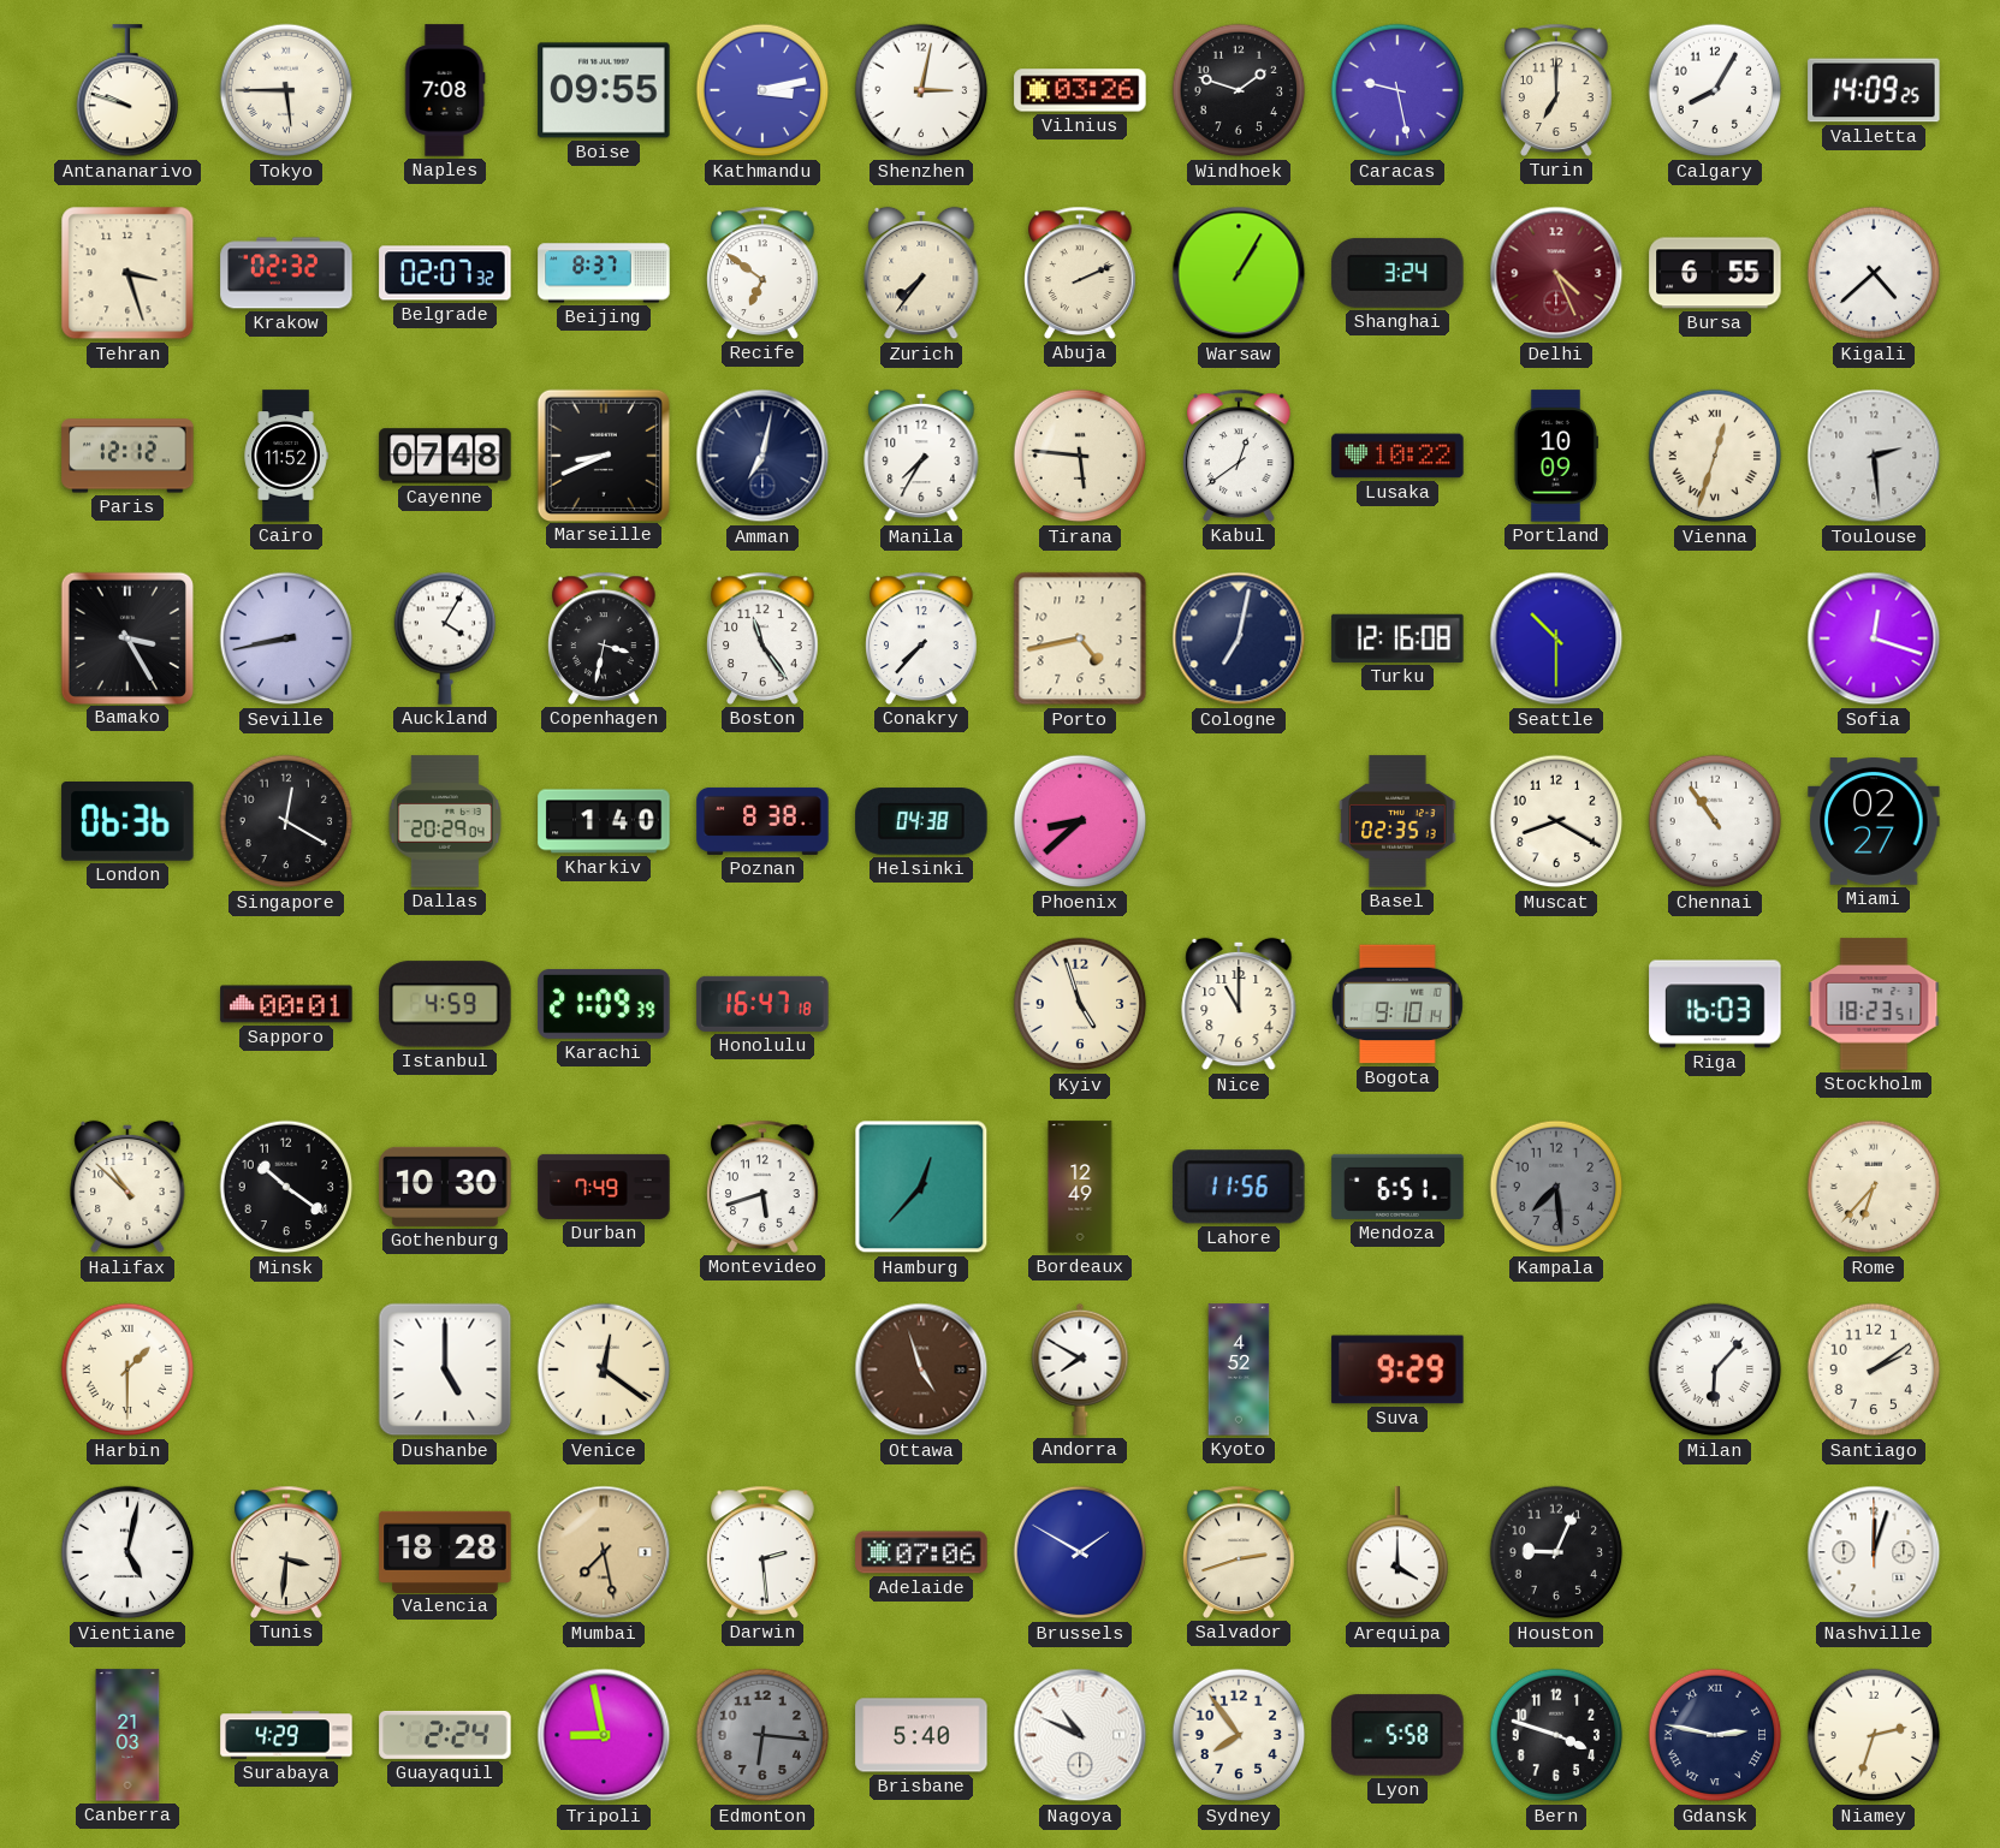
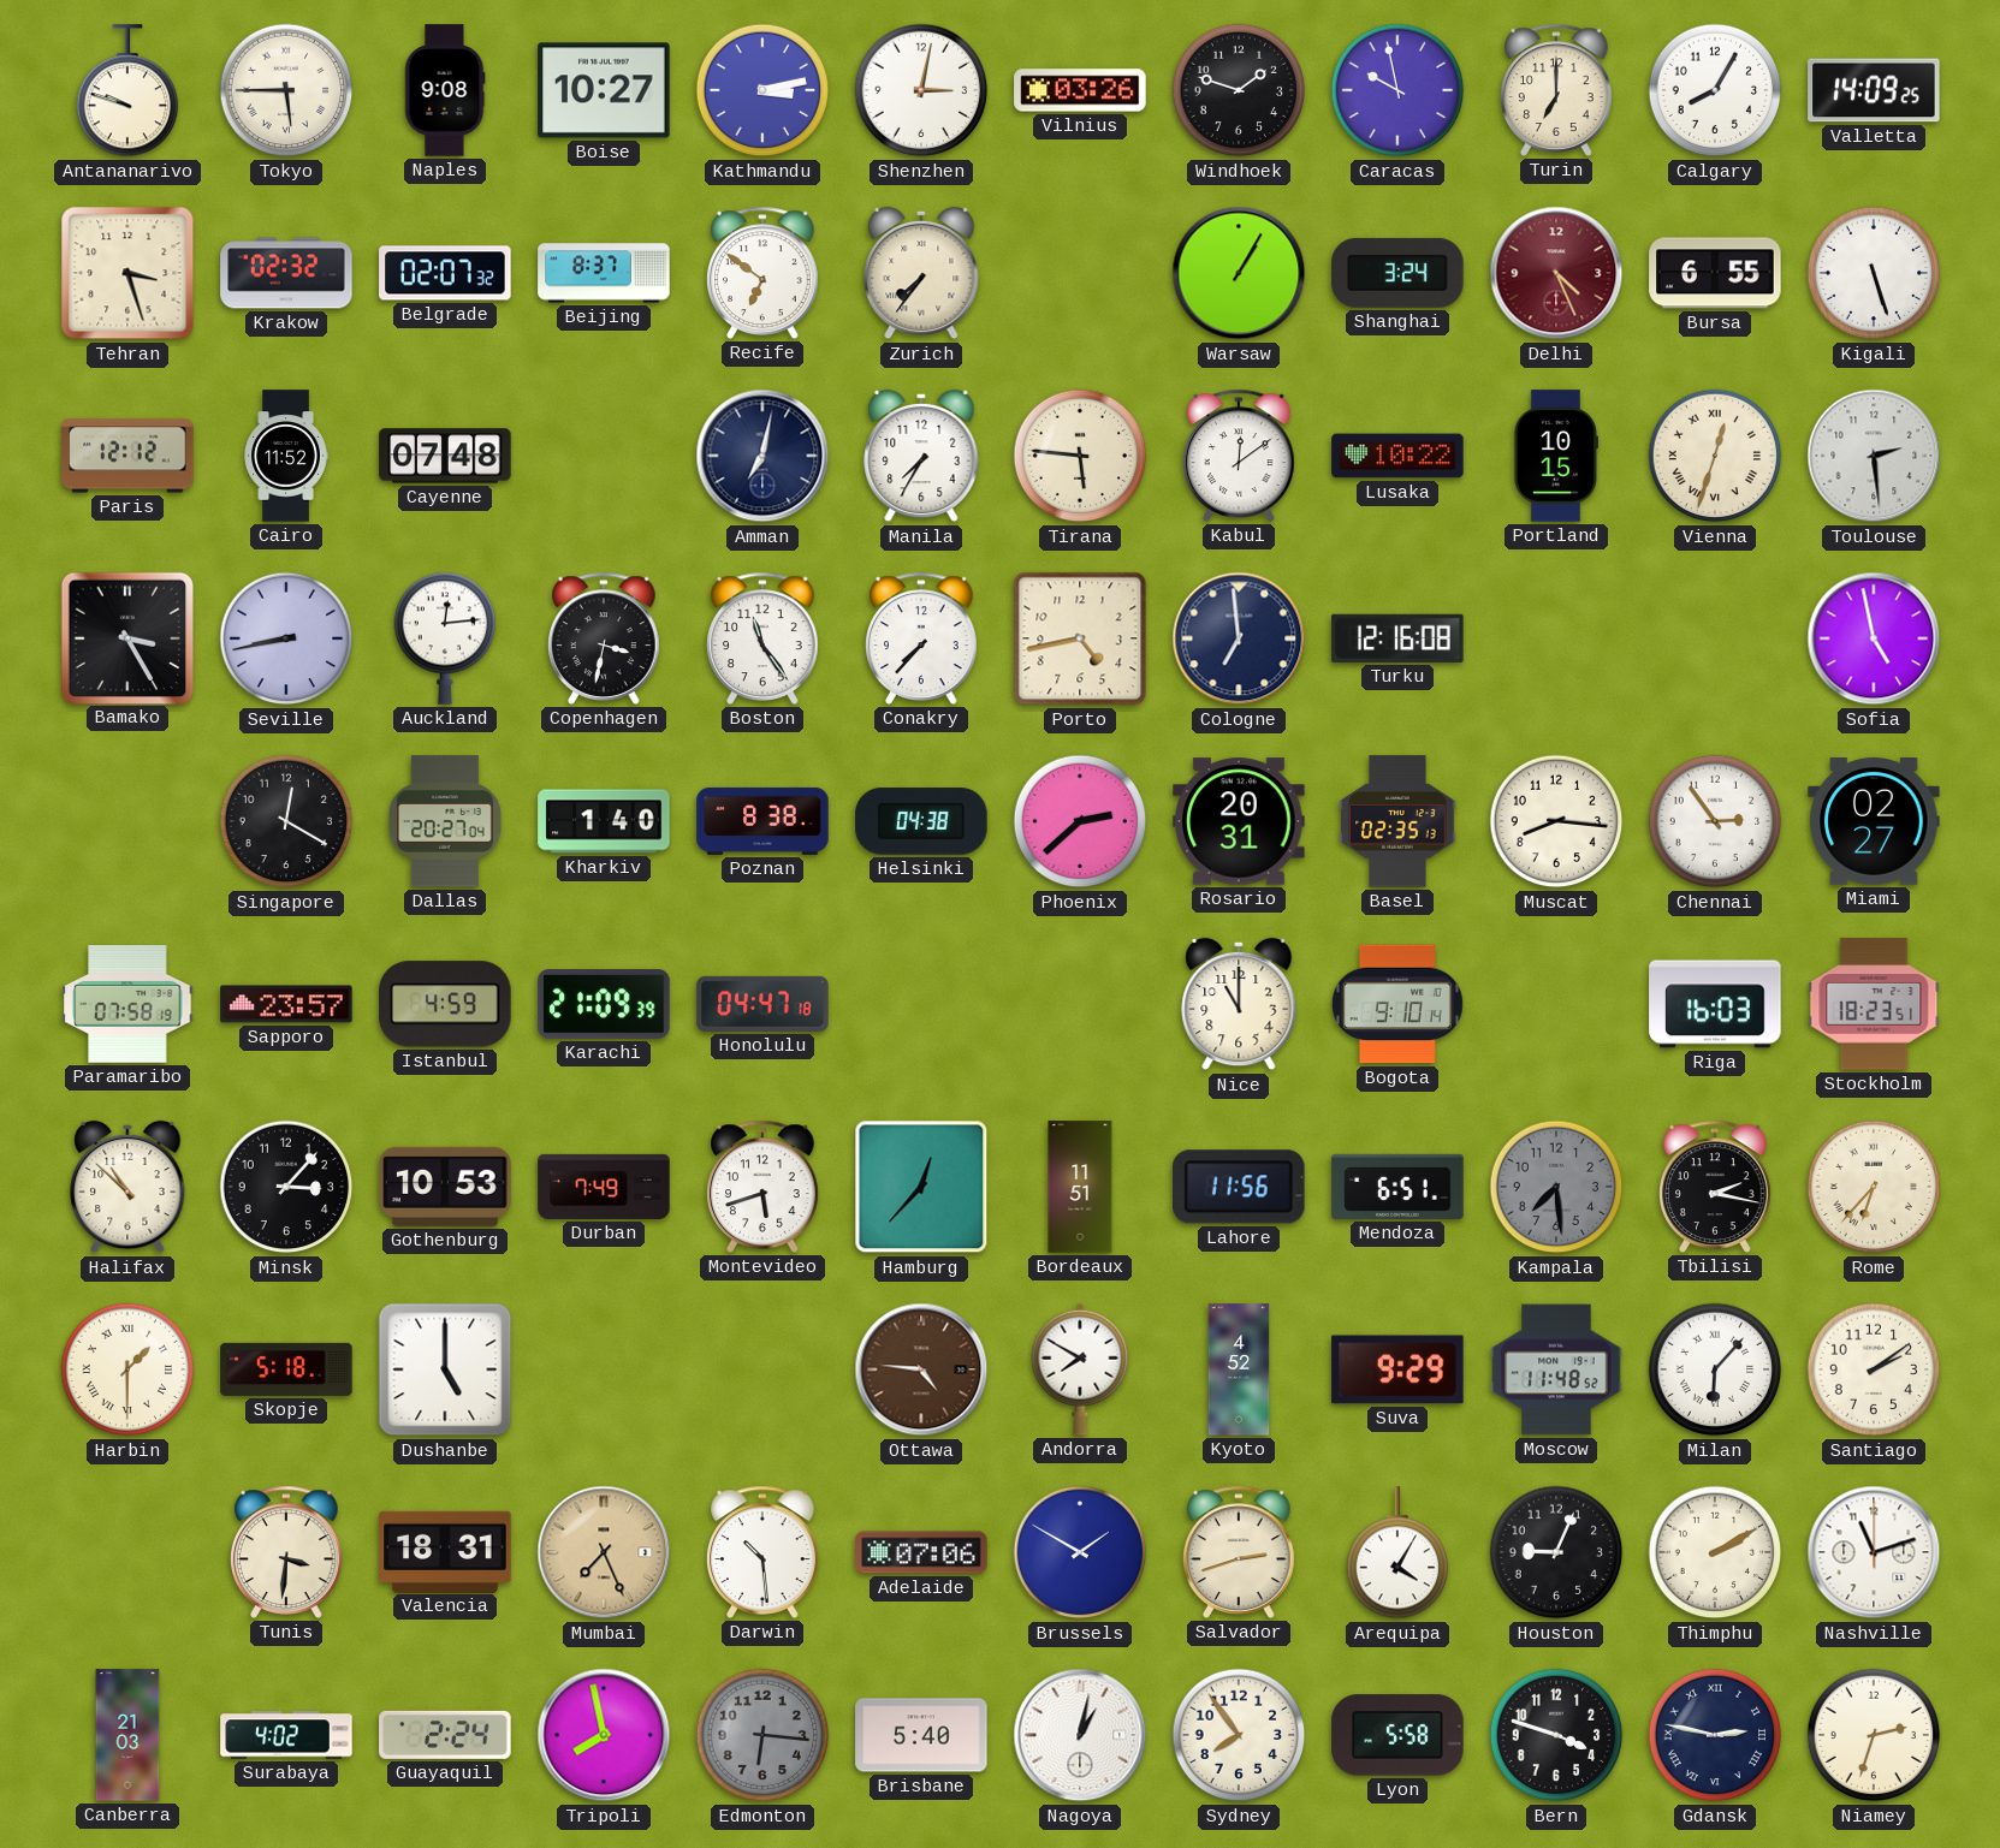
Naples: 7:08 -> 9:08
Boise: 09:55 -> 10:27
Caracas: 9:28 -> 9:58
Abuja: 2:11 -> none
Kigali: 4:38 -> 5:27
Marseille: 8:41 -> none
Kabul: 12:39 -> 12:09
Portland: 10:09 -> 10:15
Auckland: 4:05 -> 12:14
Cologne: 7:02 -> 6:59
Seattle: 10:30 -> none
Sofia: 12:18 -> 4:58
London: 06:36 -> none
Dallas: 20:29 -> 20:27
Phoenix: 8:38 -> 2:38
Rosario: none -> 20:31
Muscat: 8:20 -> 8:16
Chennai: 10:54 -> 2:54
Paramaribo: none -> 07:58
Sapporo: 00:01 -> 23:57
Honolulu: 16:47 -> 04:47
Kyiv: 4:57 -> none
Minsk: 10:21 -> 3:07
Gothenburg: 10:30 -> 10:53
Bordeaux: 12:49 -> 11:51
Tbilisi: none -> 2:17
Skopje: none -> 5:18
Venice: 12:21 -> none
Ottawa: 4:57 -> 4:46
Moscow: none -> 11:48
Vientiane: 5:02 -> none
Valencia: 18:28 -> 18:31
Mumbai: 7:28 -> 7:26
Darwin: 2:29 -> 10:29
Arequipa: 4:00 -> 4:05
Thimphu: none -> 2:10
Nashville: 12:03 -> 11:12
Surabaya: 4:29 -> 4:02
Tripoli: 8:58 -> 7:58
Nagoya: 10:49 -> 1:02
